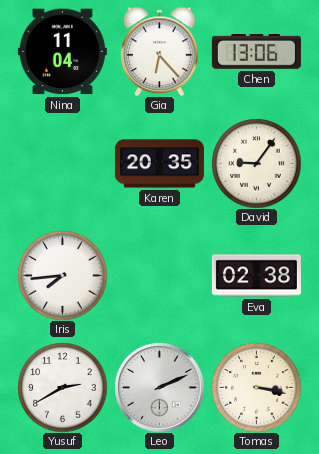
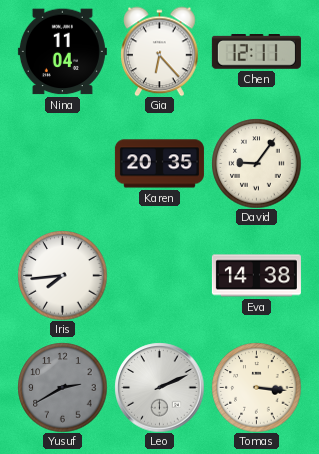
Chen: 13:06 -> 12:11
Eva: 02:38 -> 14:38
Yusuf dial: white -> grey
Tomas: 3:17 -> 3:16
